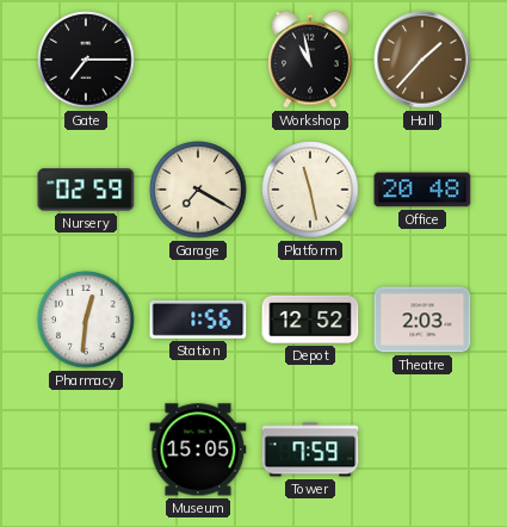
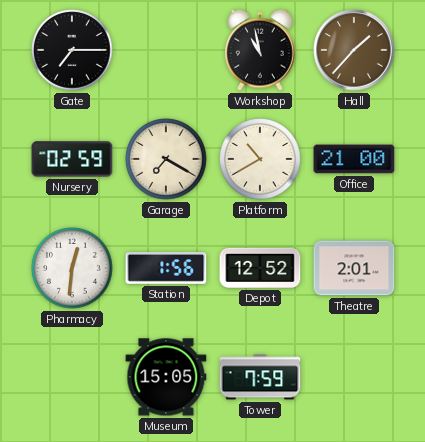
Platform: 11:28 -> 10:40
Office: 20:48 -> 21:00
Theatre: 2:03 -> 2:01
